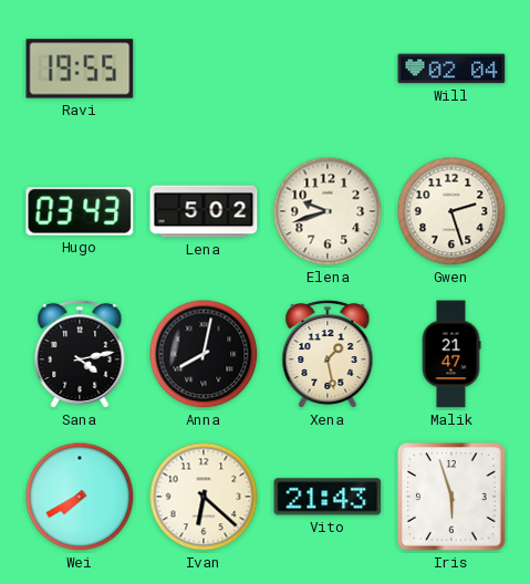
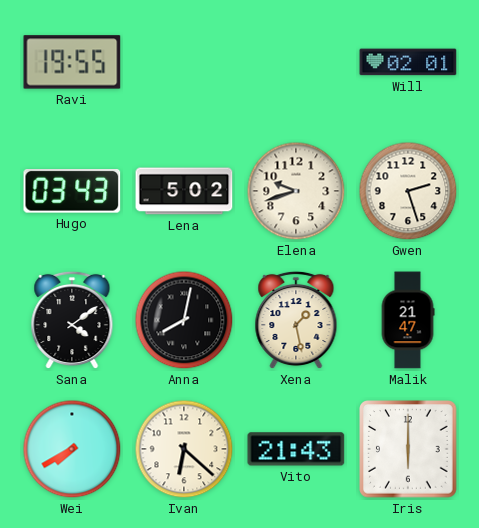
Will: 02:04 -> 02:01
Sana: 4:13 -> 4:09
Iris: 5:57 -> 6:00
